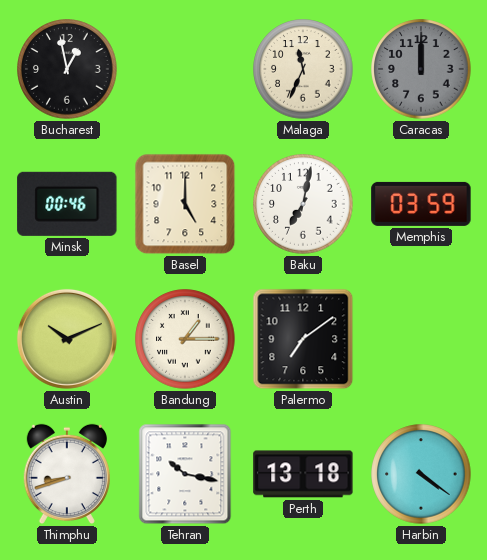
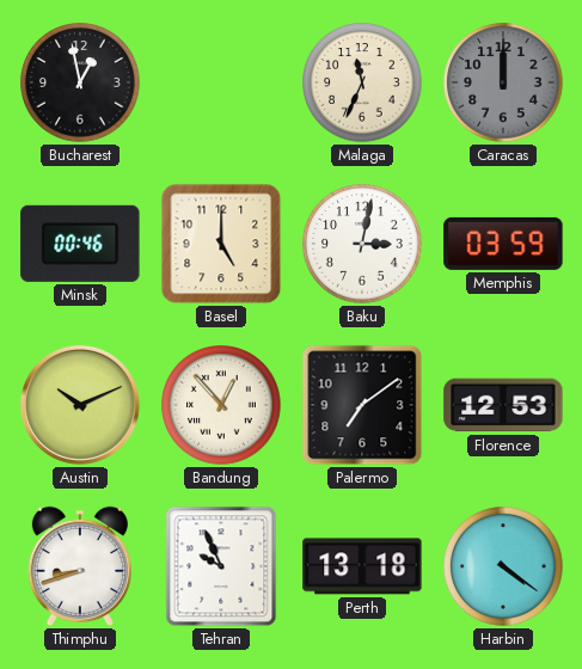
Baku: 7:02 -> 3:02
Bandung: 1:15 -> 12:53
Florence: none -> 12:53
Tehran: 10:17 -> 9:56
